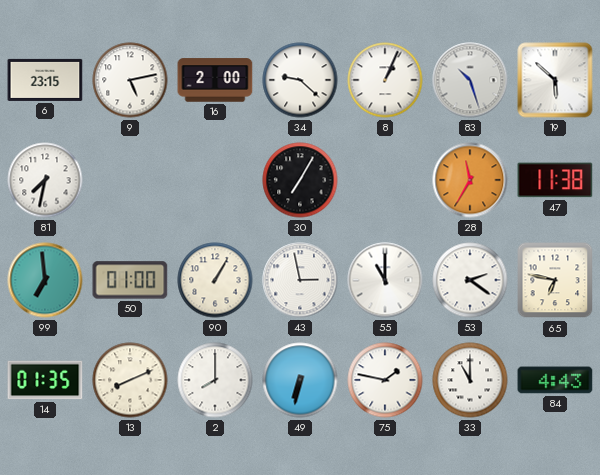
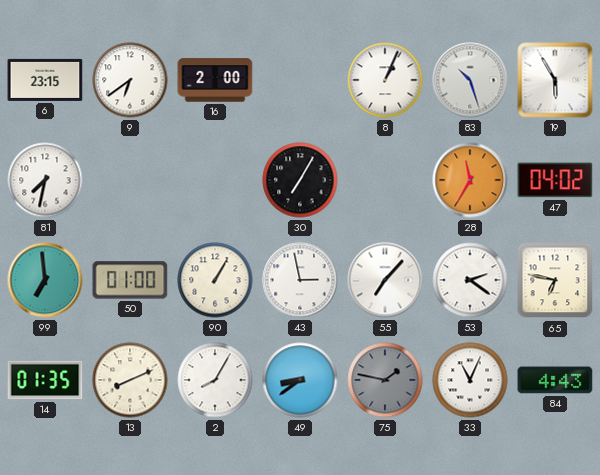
9: 5:13 -> 6:39
34: 9:22 -> none
19: 5:52 -> 5:55
47: 11:38 -> 04:02
55: 11:00 -> 7:07
2: 8:00 -> 8:05
49: 6:32 -> 8:39
75 dial: white -> grey
33: 11:00 -> 11:04
